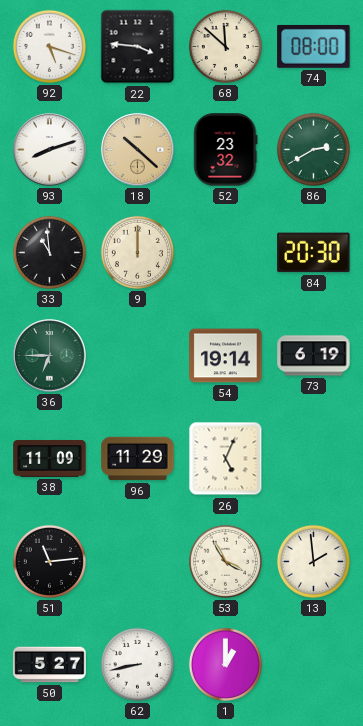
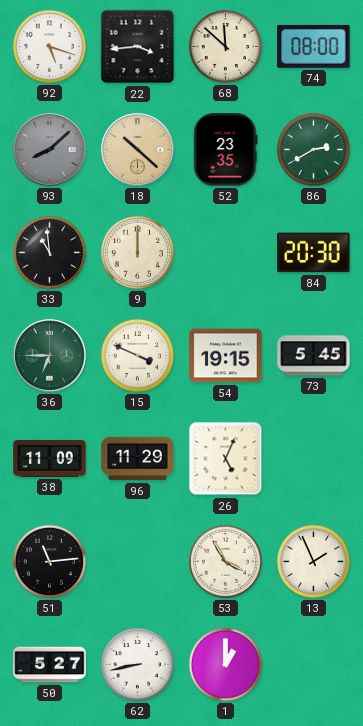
22: 3:46 -> 3:44
93: 8:12 -> 8:08
93 dial: white -> grey
52: 23:32 -> 23:35
15: none -> 3:49
54: 19:14 -> 19:15
73: 6:19 -> 5:45
13: 1:59 -> 1:56
